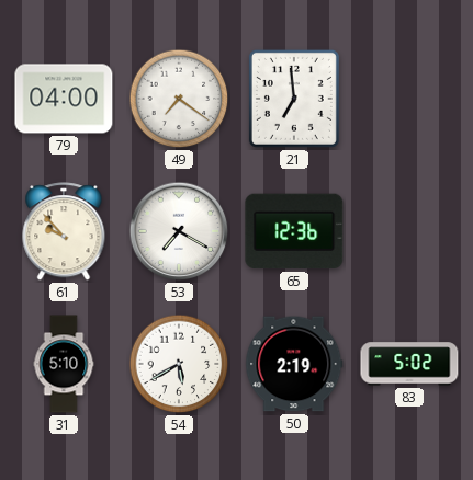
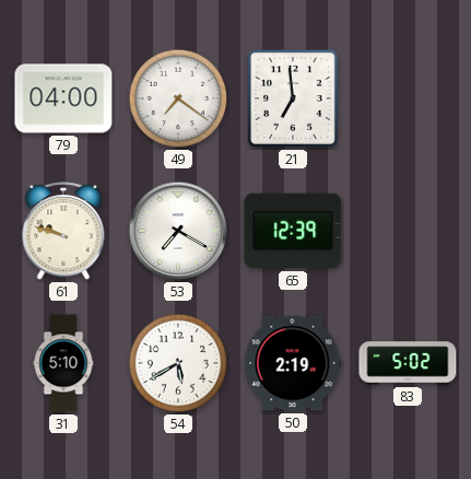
61: 9:53 -> 9:48
65: 12:36 -> 12:39
